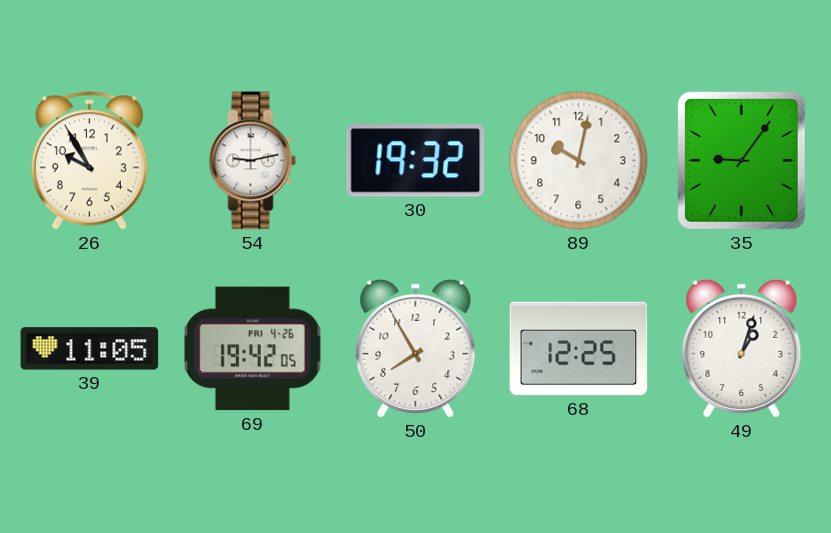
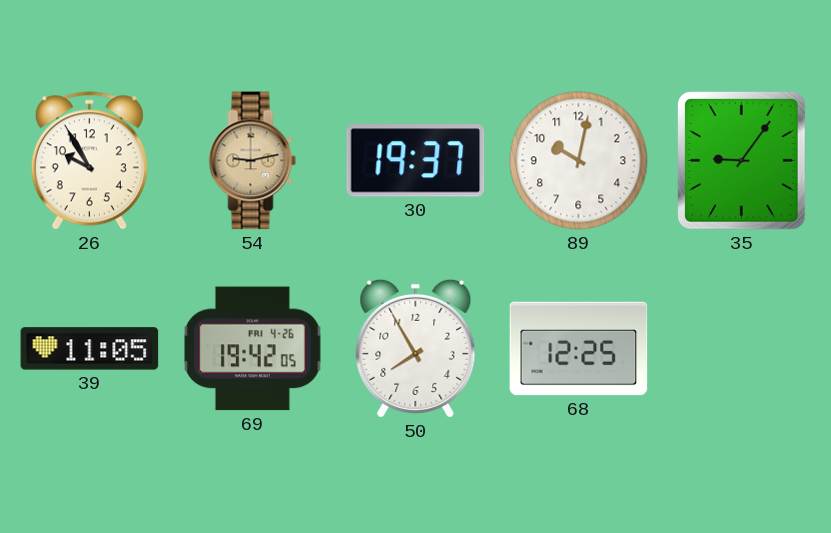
54 dial: white -> champagne
30: 19:32 -> 19:37
49: 1:03 -> none
